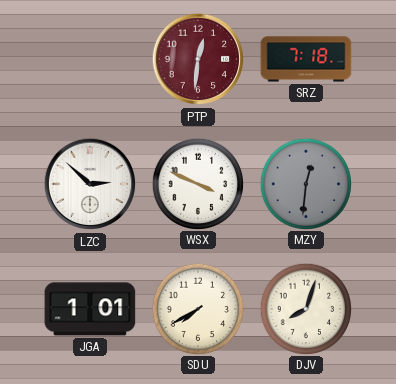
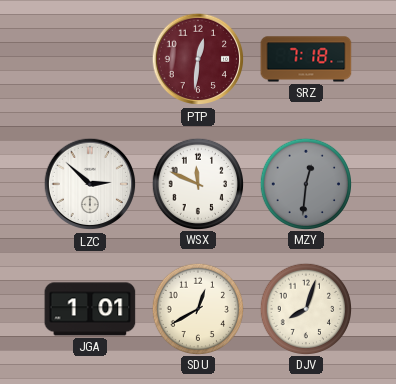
WSX: 3:49 -> 11:49
SDU: 7:40 -> 12:40
